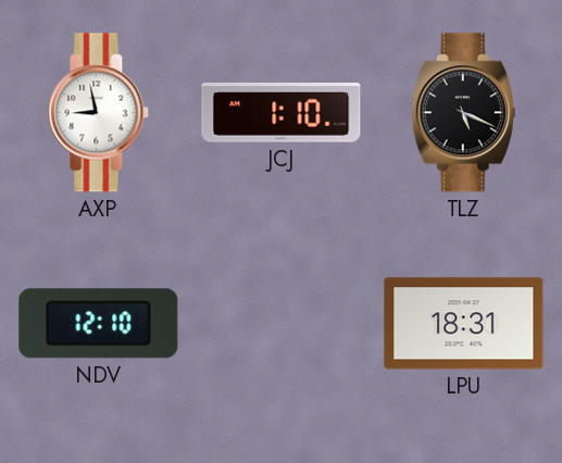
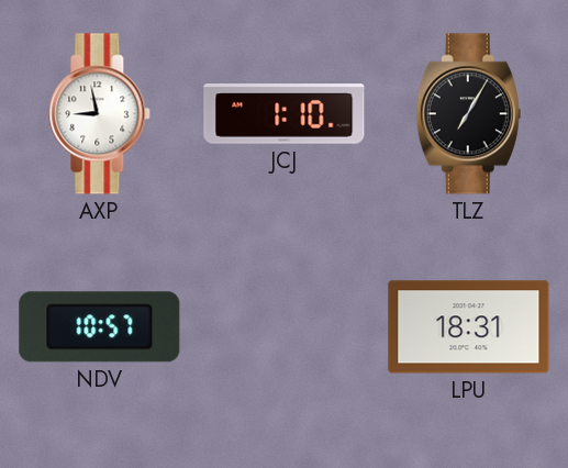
TLZ: 5:19 -> 7:05
NDV: 12:10 -> 10:57
